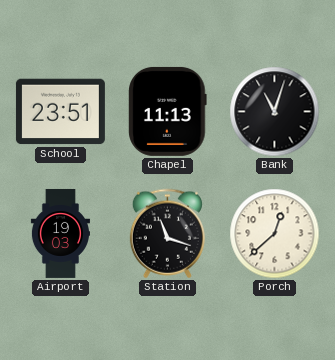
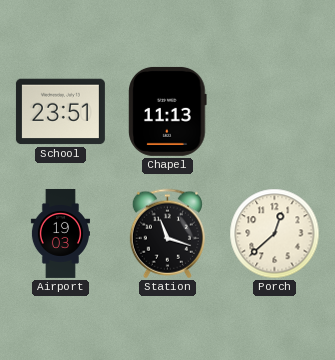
Bank: 11:03 -> none
